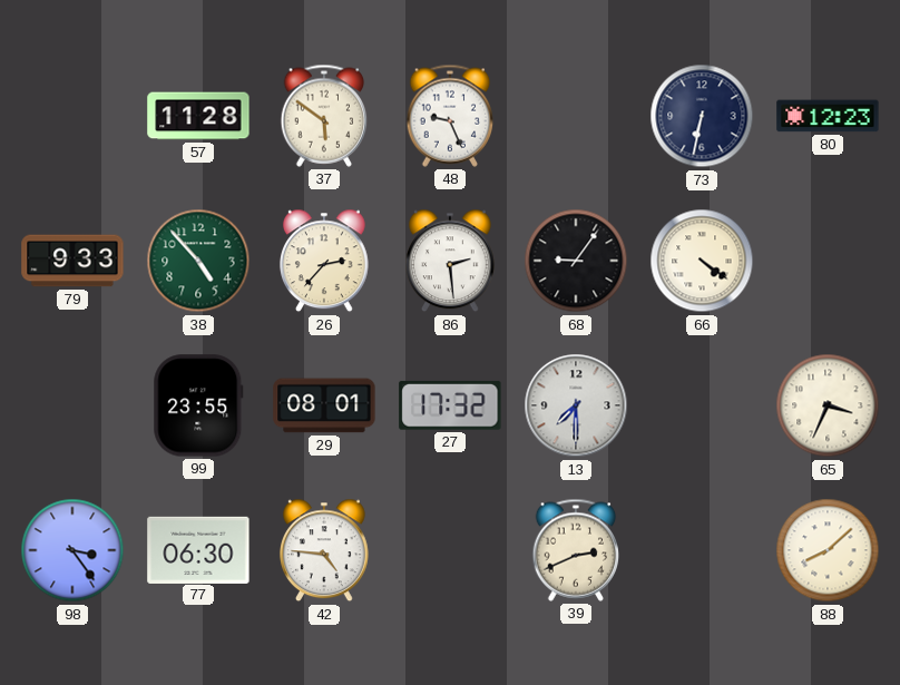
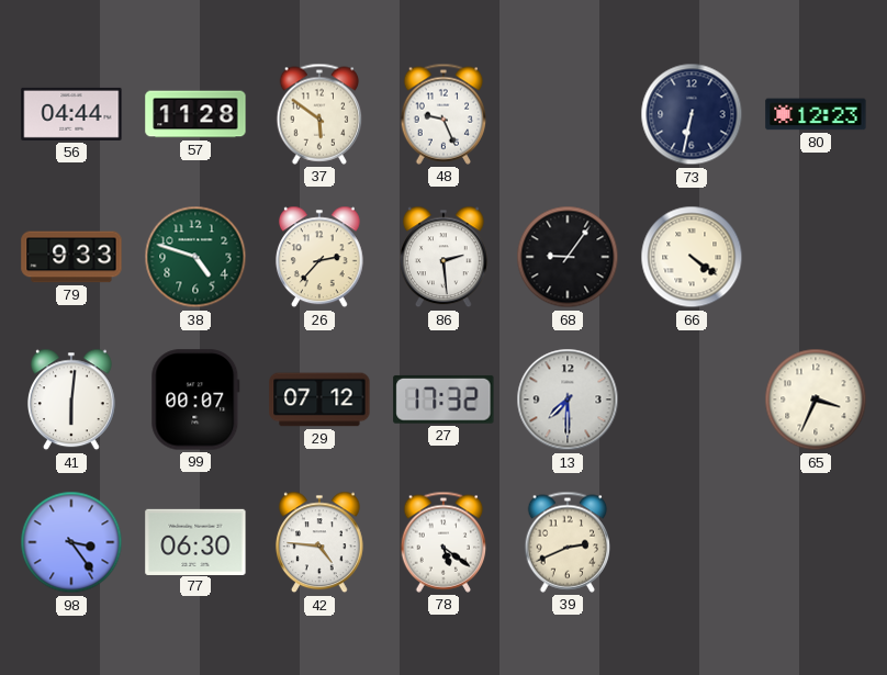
56: none -> 04:44
38: 4:53 -> 4:48
41: none -> 6:01
99: 23:55 -> 00:07
29: 08:01 -> 07:12
78: none -> 5:21
88: 8:08 -> none
